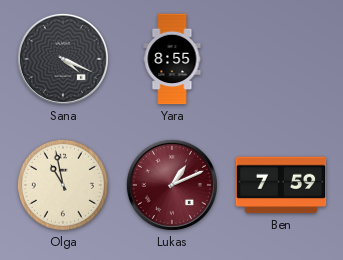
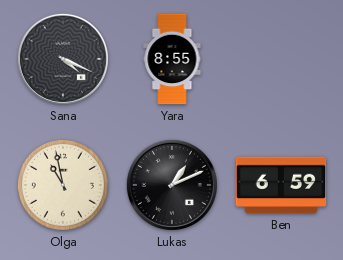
Lukas dial: burgundy -> black
Ben: 7:59 -> 6:59
